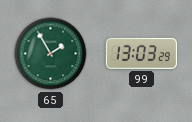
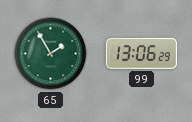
99: 13:03 -> 13:06
